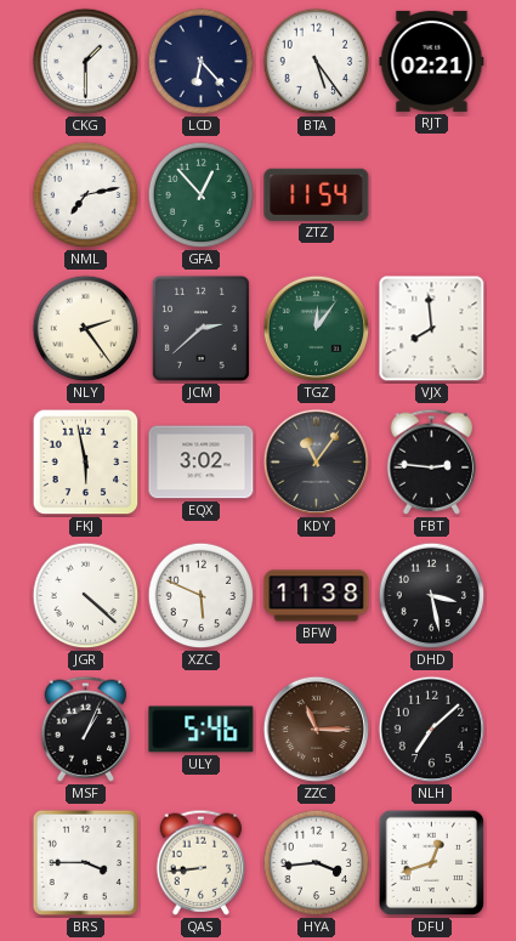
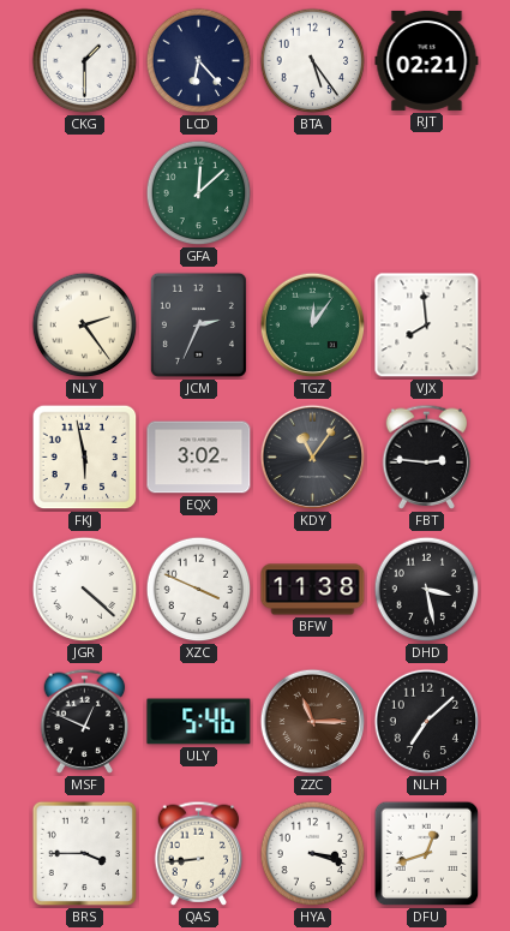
NML: 7:13 -> none
GFA: 12:53 -> 12:08
ZTZ: 11:54 -> none
JCM: 2:38 -> 2:34
XZC: 5:49 -> 3:49
MSF: 1:04 -> 12:49
HYA: 3:44 -> 3:18
